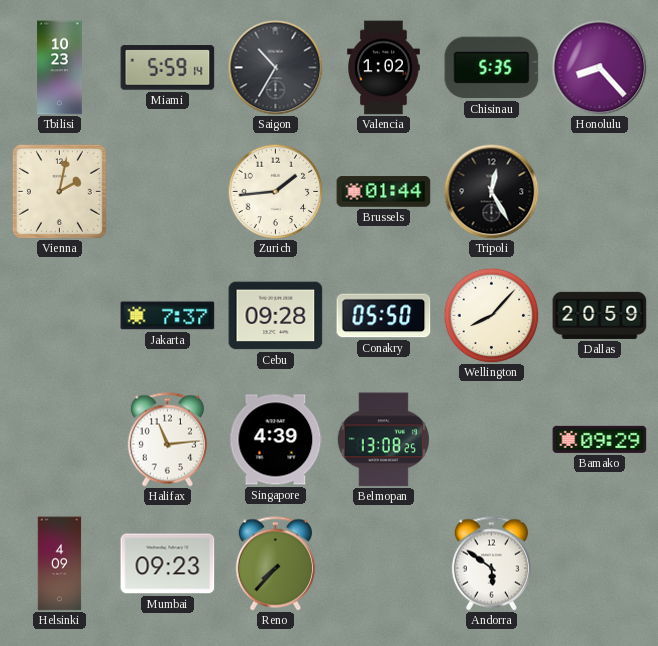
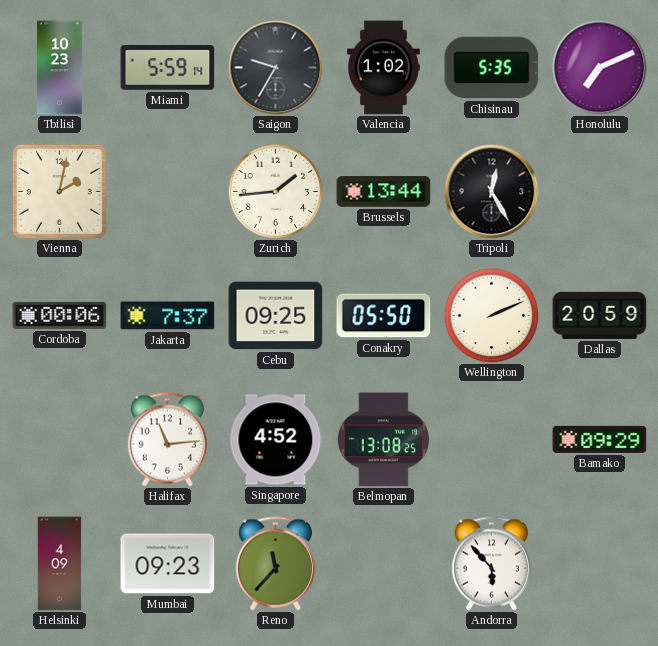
Saigon: 10:35 -> 9:35
Honolulu: 8:23 -> 7:11
Brussels: 01:44 -> 13:44
Cordoba: none -> 00:06
Cebu: 09:28 -> 09:25
Wellington: 8:07 -> 2:11
Singapore: 4:39 -> 4:52
Reno: 7:37 -> 11:37
Andorra: 5:51 -> 5:53
